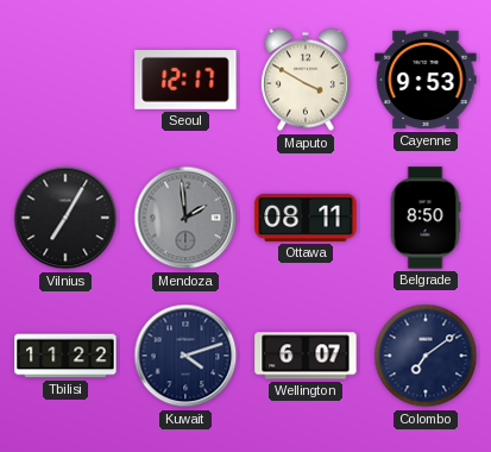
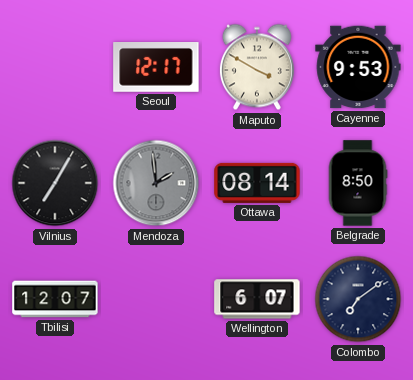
Ottawa: 08:11 -> 08:14
Tbilisi: 11:22 -> 12:07
Kuwait: 4:12 -> none
